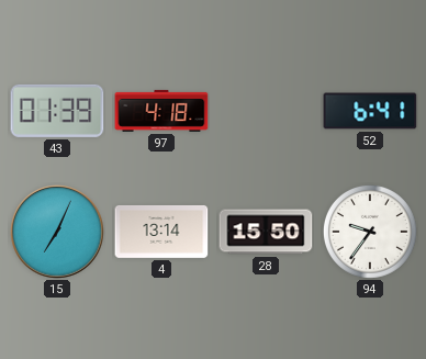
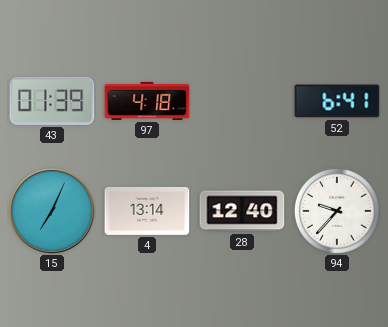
28: 15:50 -> 12:40
94: 9:36 -> 9:37
